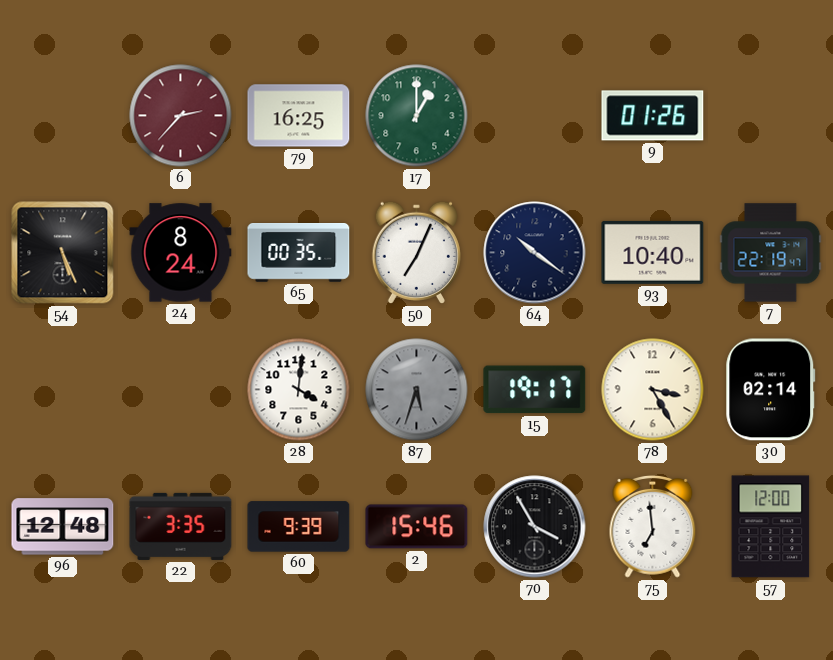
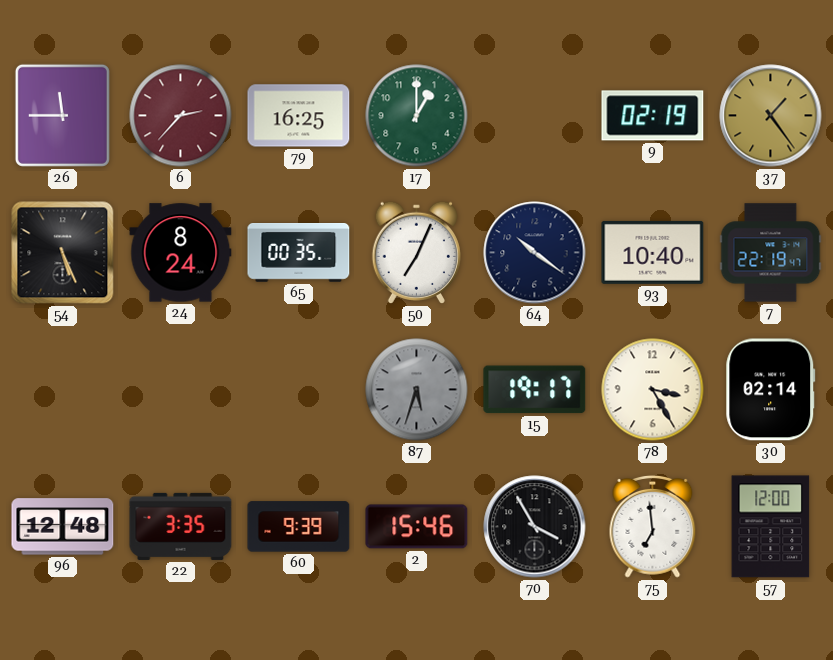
26: none -> 11:45
9: 01:26 -> 02:19
37: none -> 1:24
28: 4:01 -> none
